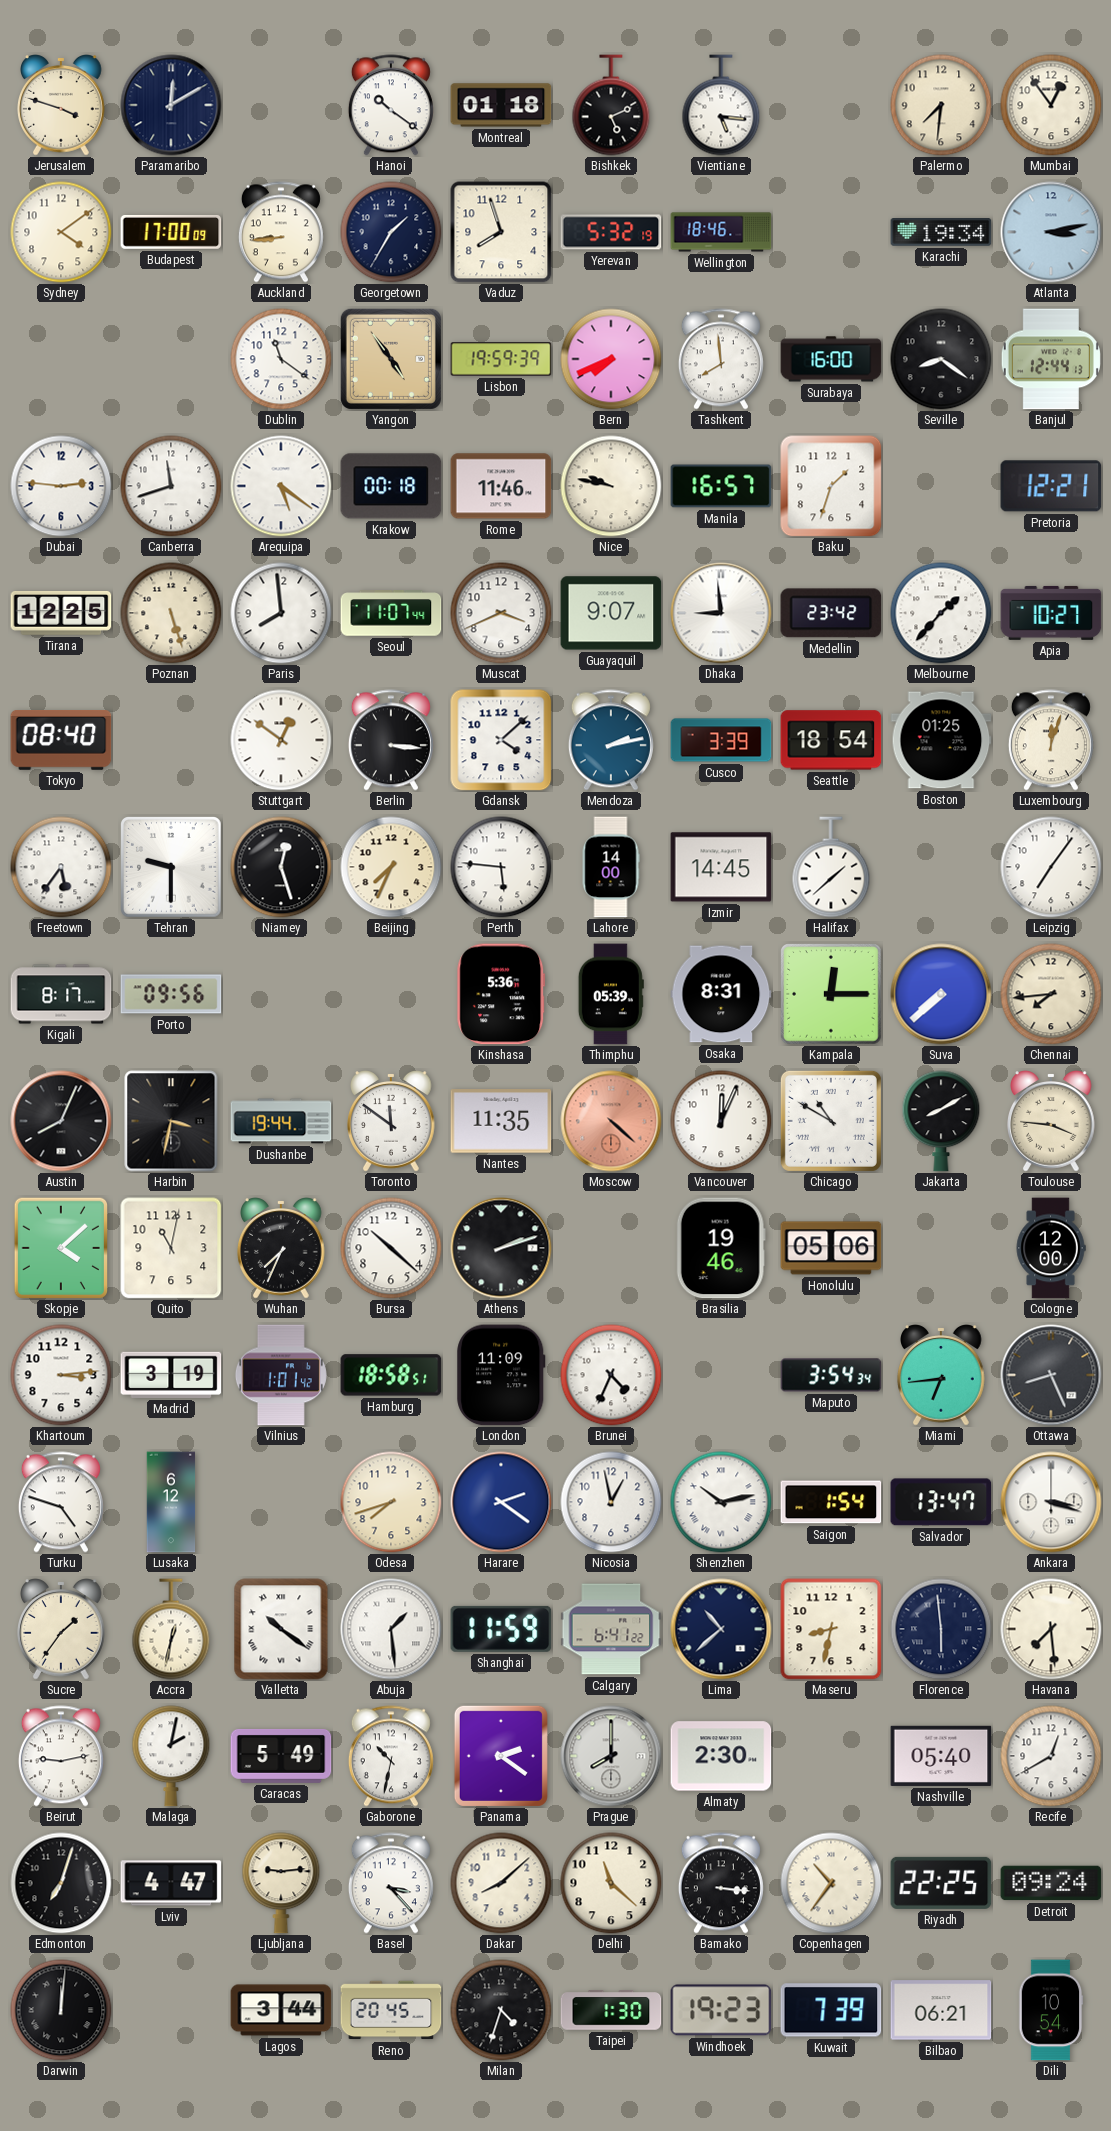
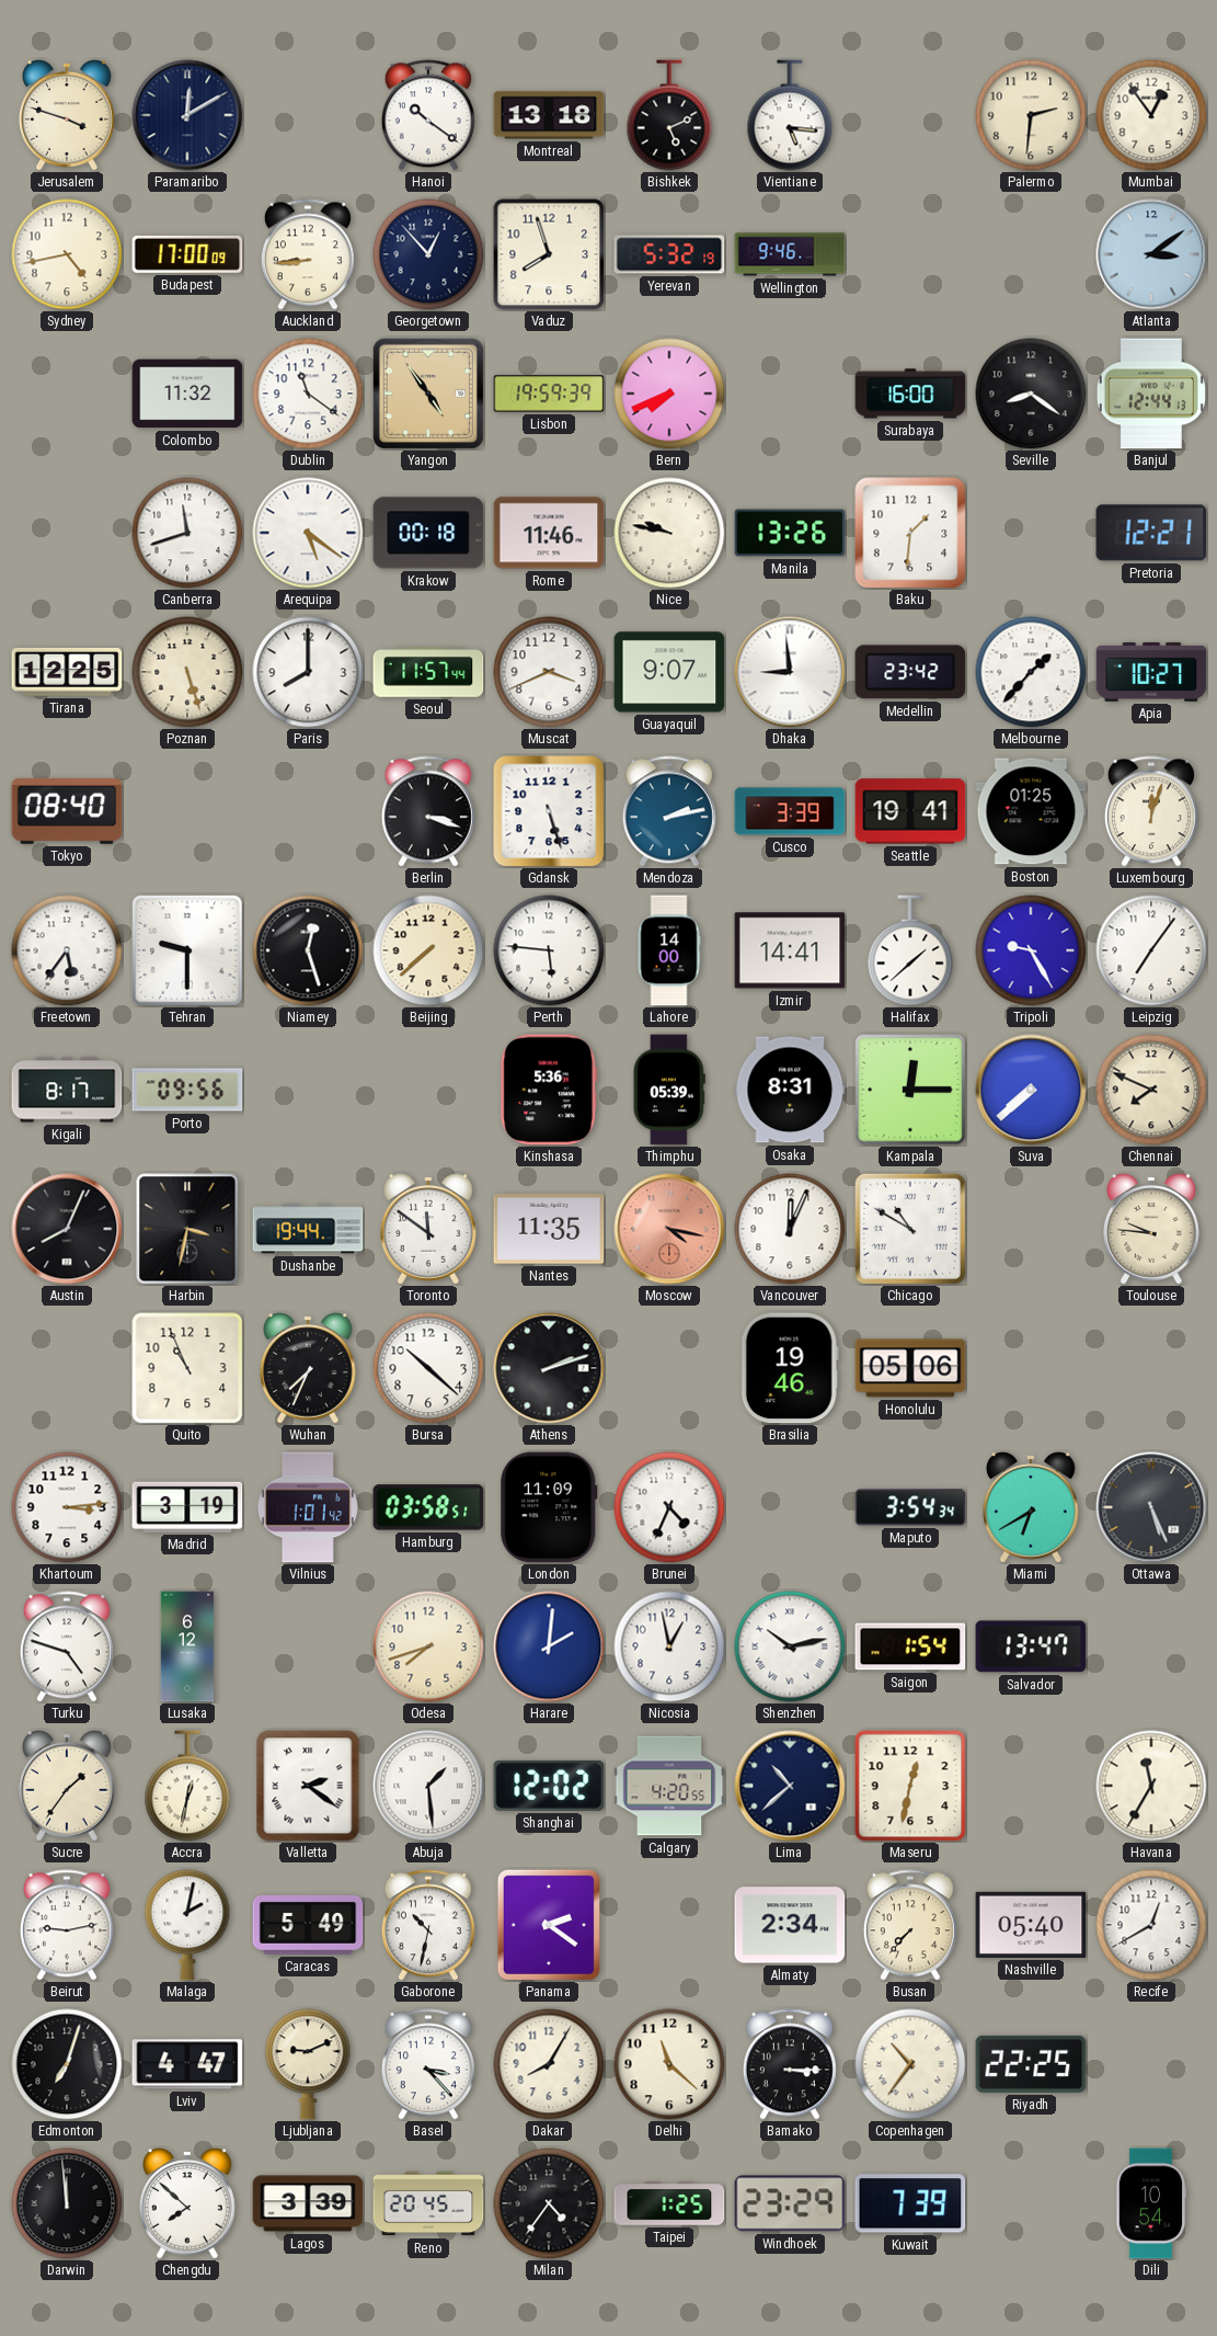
Montreal: 01:18 -> 13:18
Palermo: 7:31 -> 2:31
Sydney: 4:09 -> 4:43
Georgetown: 1:35 -> 12:53
Wellington: 18:46 -> 9:46
Karachi: 19:34 -> none
Atlanta: 3:13 -> 3:09
Colombo: none -> 11:32
Tashkent: 7:59 -> none
Dubai: 2:46 -> none
Manila: 16:57 -> 13:26
Baku: 1:33 -> 1:31
Paris: 7:59 -> 8:00
Seoul: 11:07 -> 11:57
Stuttgart: 12:51 -> none
Berlin: 3:16 -> 3:18
Gdansk: 4:08 -> 5:27
Seattle: 18:54 -> 19:41
Beijing: 7:34 -> 7:38
Izmir: 14:45 -> 14:41
Tripoli: none -> 9:25
Chennai: 7:44 -> 7:49
Moscow: 4:22 -> 4:17
Jakarta: 8:10 -> none
Toulouse: 3:46 -> 9:46
Skopje: 4:08 -> none
Quito: 11:02 -> 10:56
Cologne: 12:00 -> none
Hamburg: 18:58 -> 03:58
Miami: 6:44 -> 6:40
Ottawa: 8:26 -> 5:26
Harare: 2:21 -> 2:01
Ankara: 3:18 -> none
Valletta: 10:21 -> 2:21
Shanghai: 11:59 -> 12:02
Calgary: 6:41 -> 4:20
Maseru: 8:32 -> 12:32
Florence: 5:59 -> none
Havana: 7:29 -> 11:35
Prague: 8:00 -> none
Almaty: 2:30 -> 2:34
Busan: none -> 7:37
Ljubljana: 9:14 -> 9:11
Dakar: 8:08 -> 8:05
Bamako: 3:16 -> 3:15
Detroit: 09:24 -> none
Darwin: 12:01 -> 11:59
Chengdu: none -> 7:52
Lagos: 3:44 -> 3:39
Milan: 4:33 -> 4:36
Taipei: 1:30 -> 1:25
Windhoek: 19:23 -> 23:29
Bilbao: 06:21 -> none
